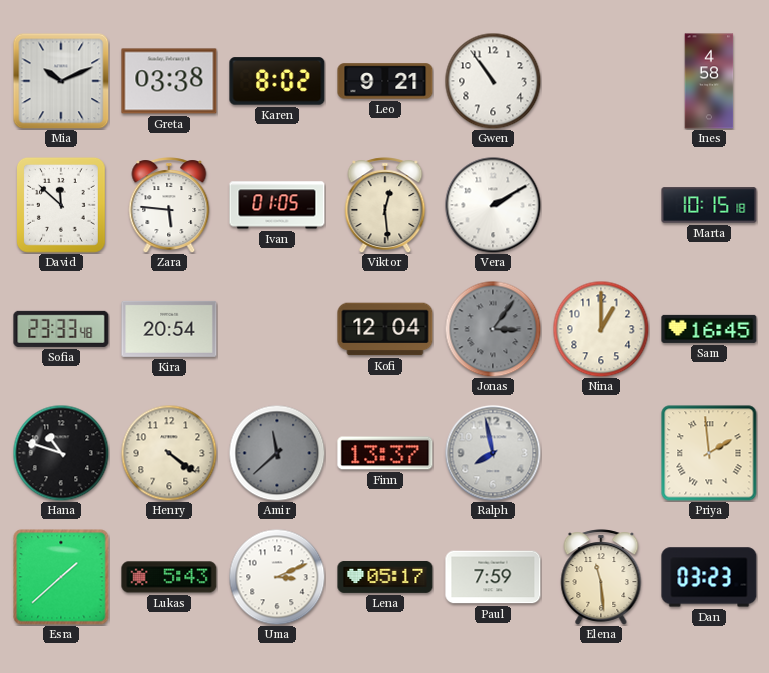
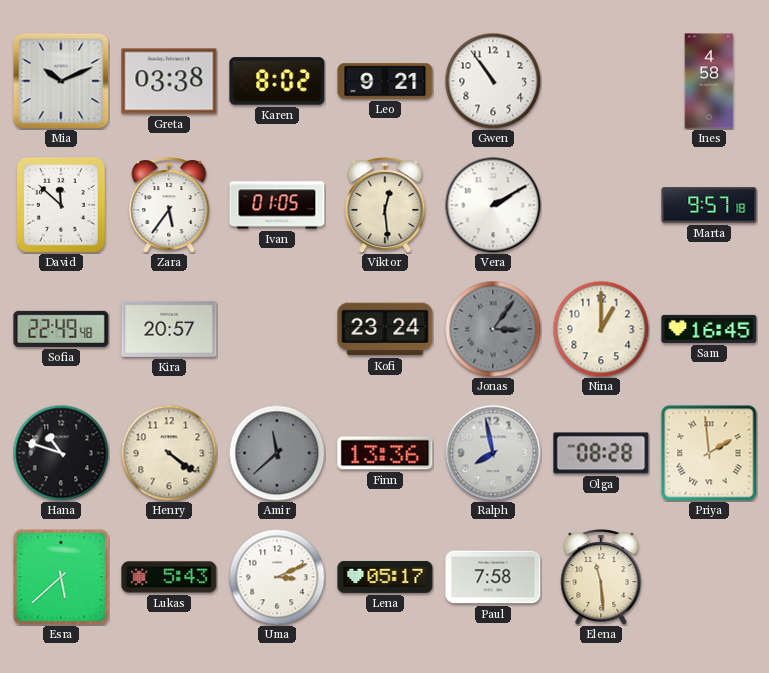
Zara: 5:46 -> 5:36
Marta: 10:15 -> 9:57
Sofia: 23:33 -> 22:49
Kira: 20:54 -> 20:57
Kofi: 12:04 -> 23:24
Finn: 13:37 -> 13:36
Olga: none -> 08:28
Esra: 1:38 -> 5:38
Paul: 7:59 -> 7:58
Dan: 03:23 -> none
